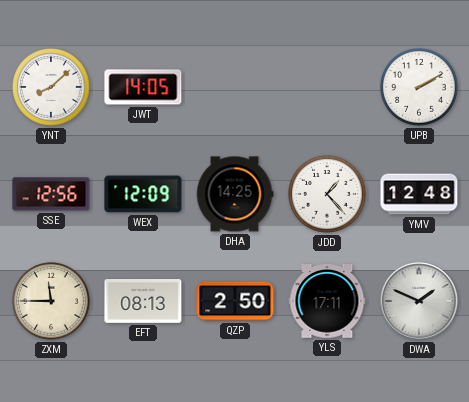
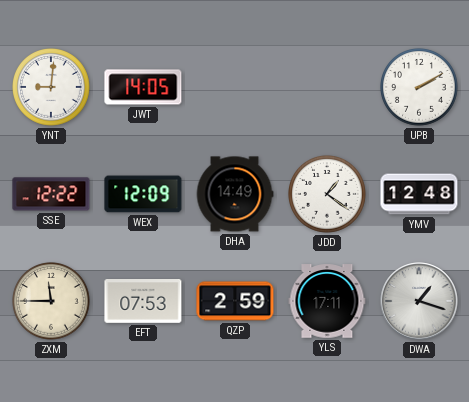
YNT: 8:08 -> 9:01
SSE: 12:56 -> 12:22
DHA: 14:25 -> 14:49
JDD: 1:23 -> 1:21
EFT: 08:13 -> 07:53
QZP: 2:50 -> 2:59
DWA: 1:49 -> 1:18
